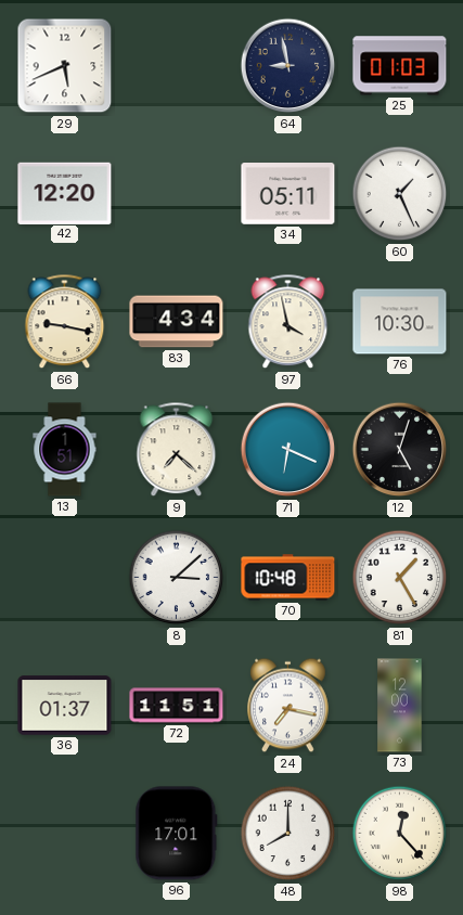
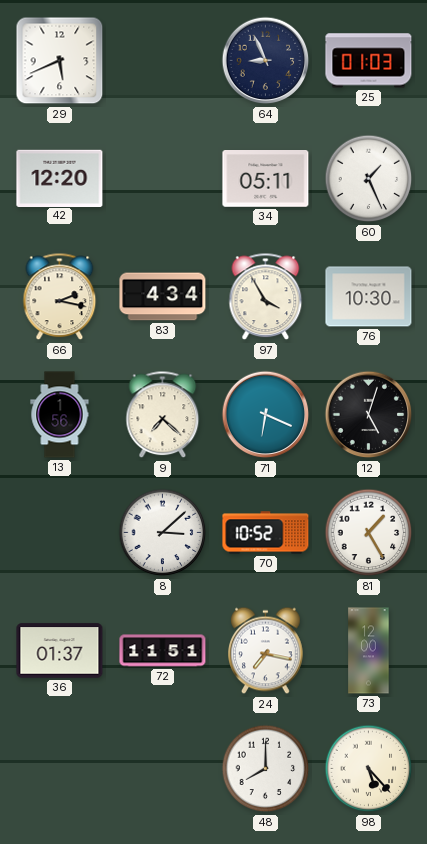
64: 8:58 -> 8:56
66: 9:17 -> 2:17
97: 3:58 -> 3:55
13: 1:51 -> 1:56
70: 10:48 -> 10:52
96: 17:01 -> none
98: 12:23 -> 5:23
